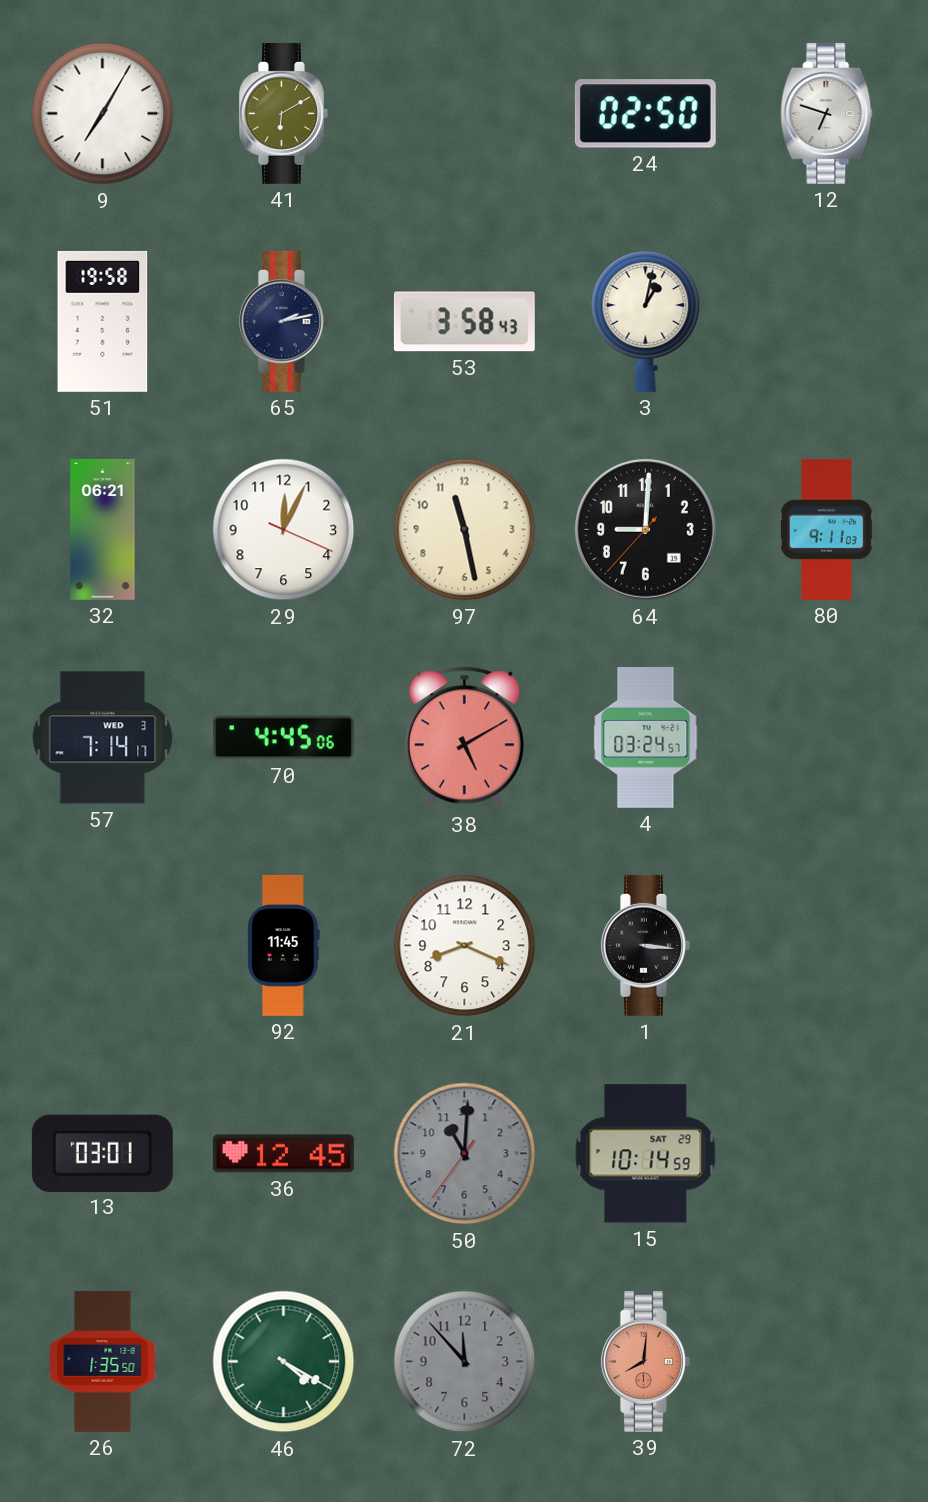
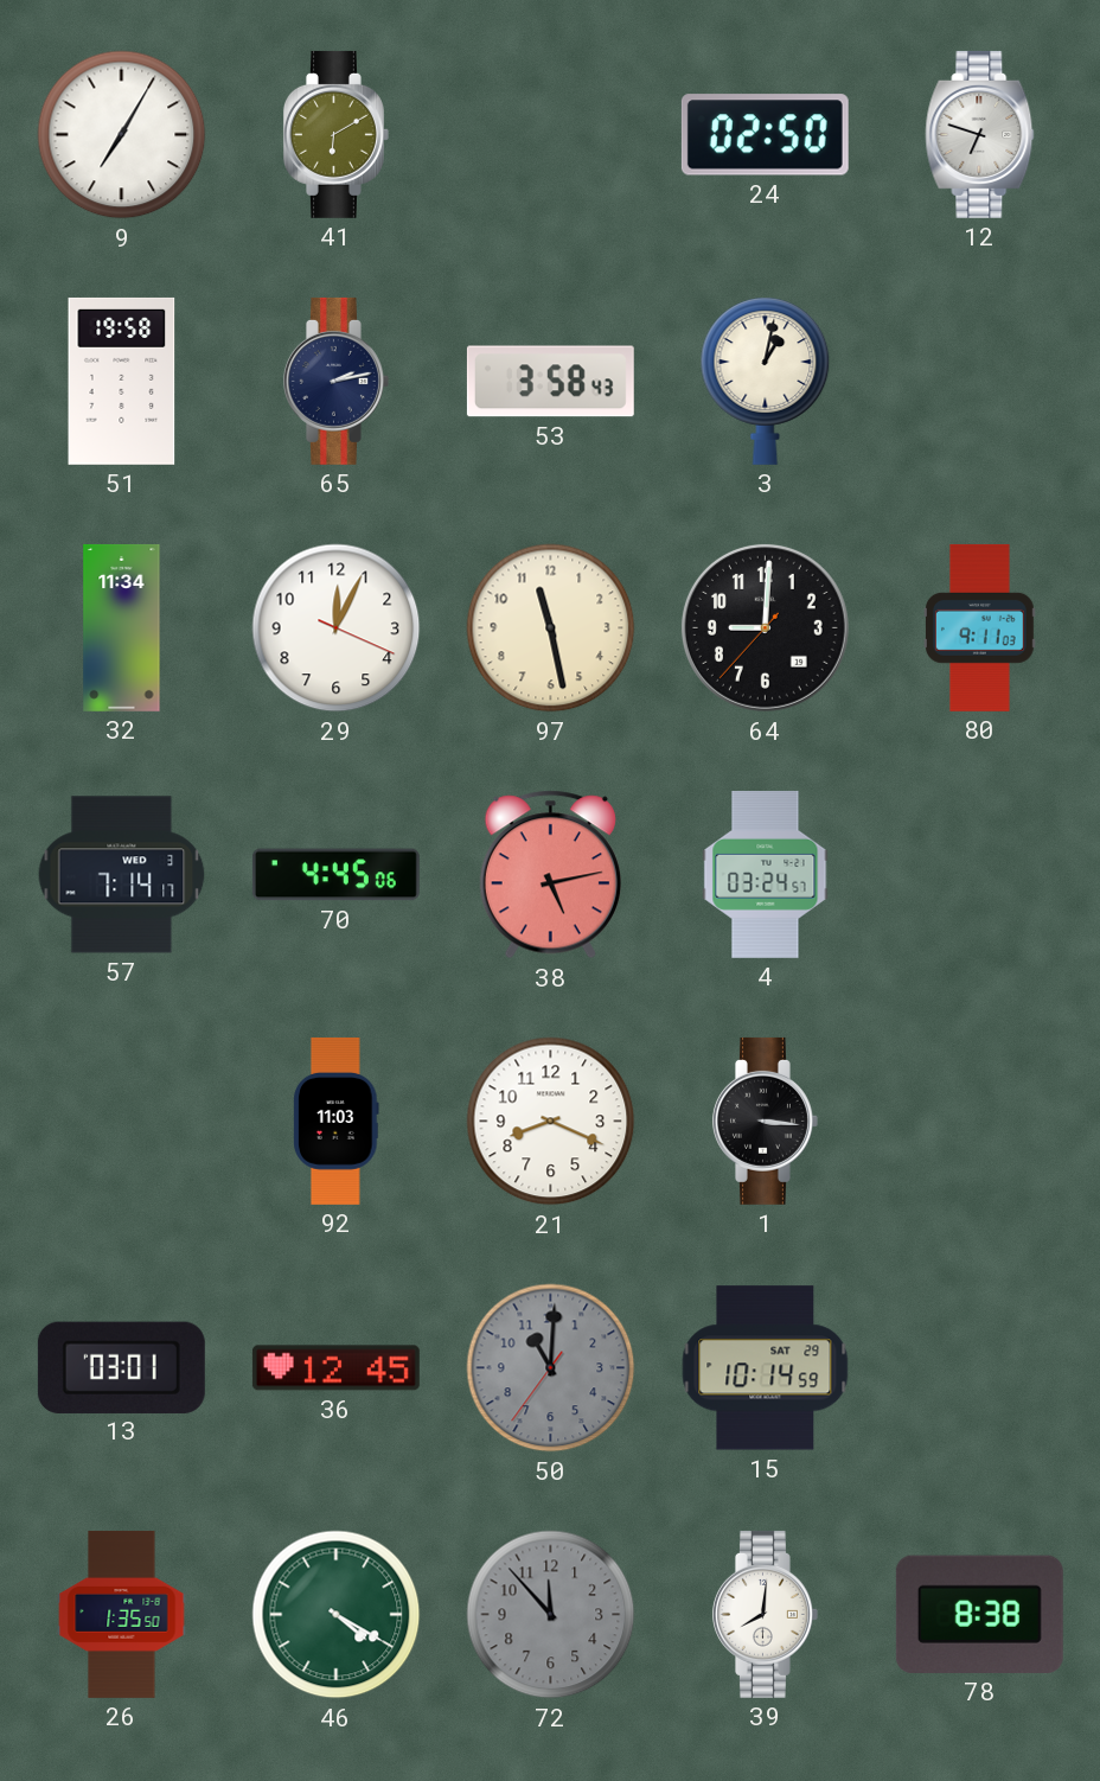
32: 06:21 -> 11:34
38: 5:10 -> 5:13
92: 11:45 -> 11:03
39 dial: salmon -> white
78: none -> 8:38
